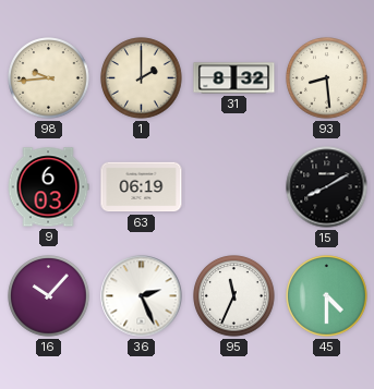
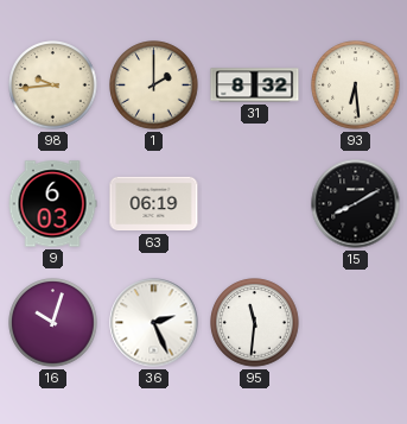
93: 8:29 -> 6:29
16: 10:07 -> 10:03
95: 11:34 -> 11:31
45: 4:30 -> none
